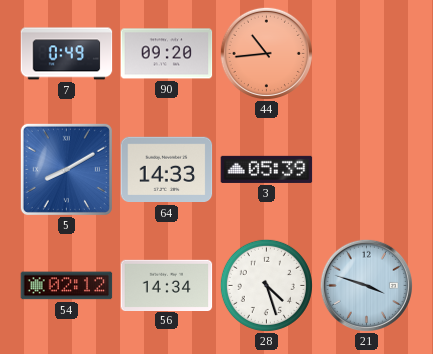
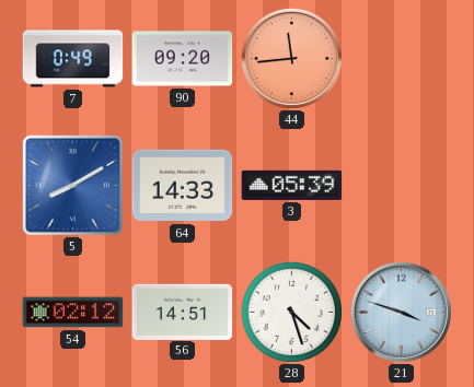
44: 10:44 -> 11:44
56: 14:34 -> 14:51
